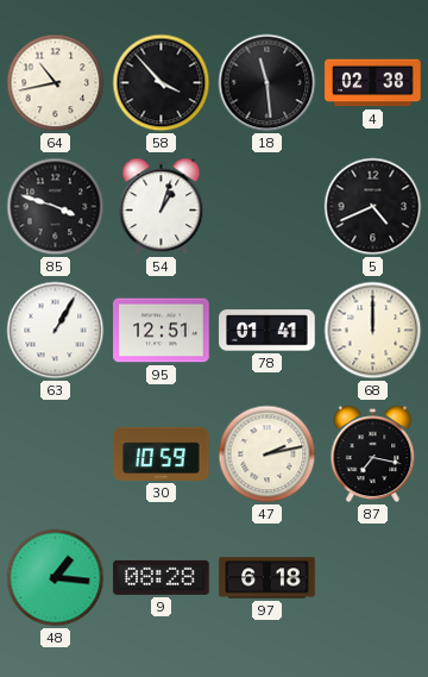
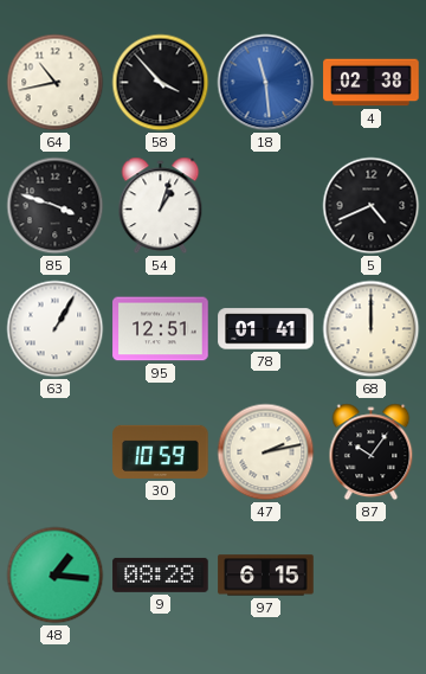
18 dial: black -> blue
87: 7:17 -> 10:06
97: 6:18 -> 6:15
